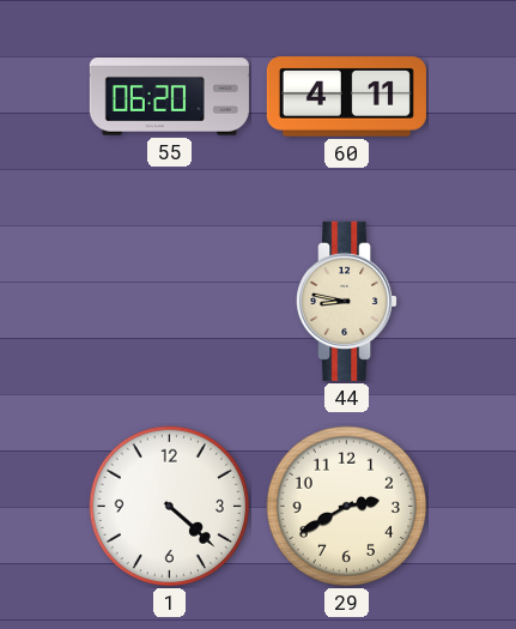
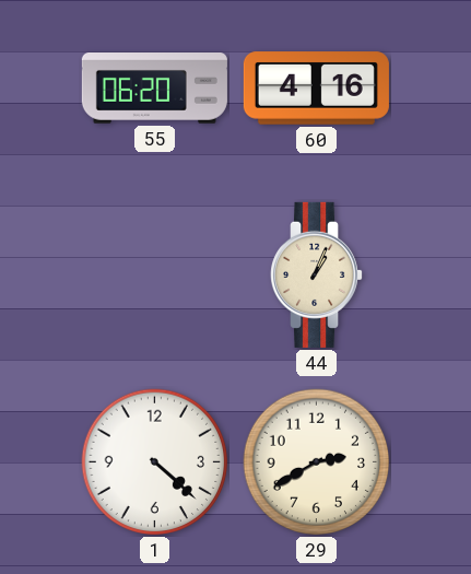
60: 4:11 -> 4:16
44: 8:47 -> 1:04
